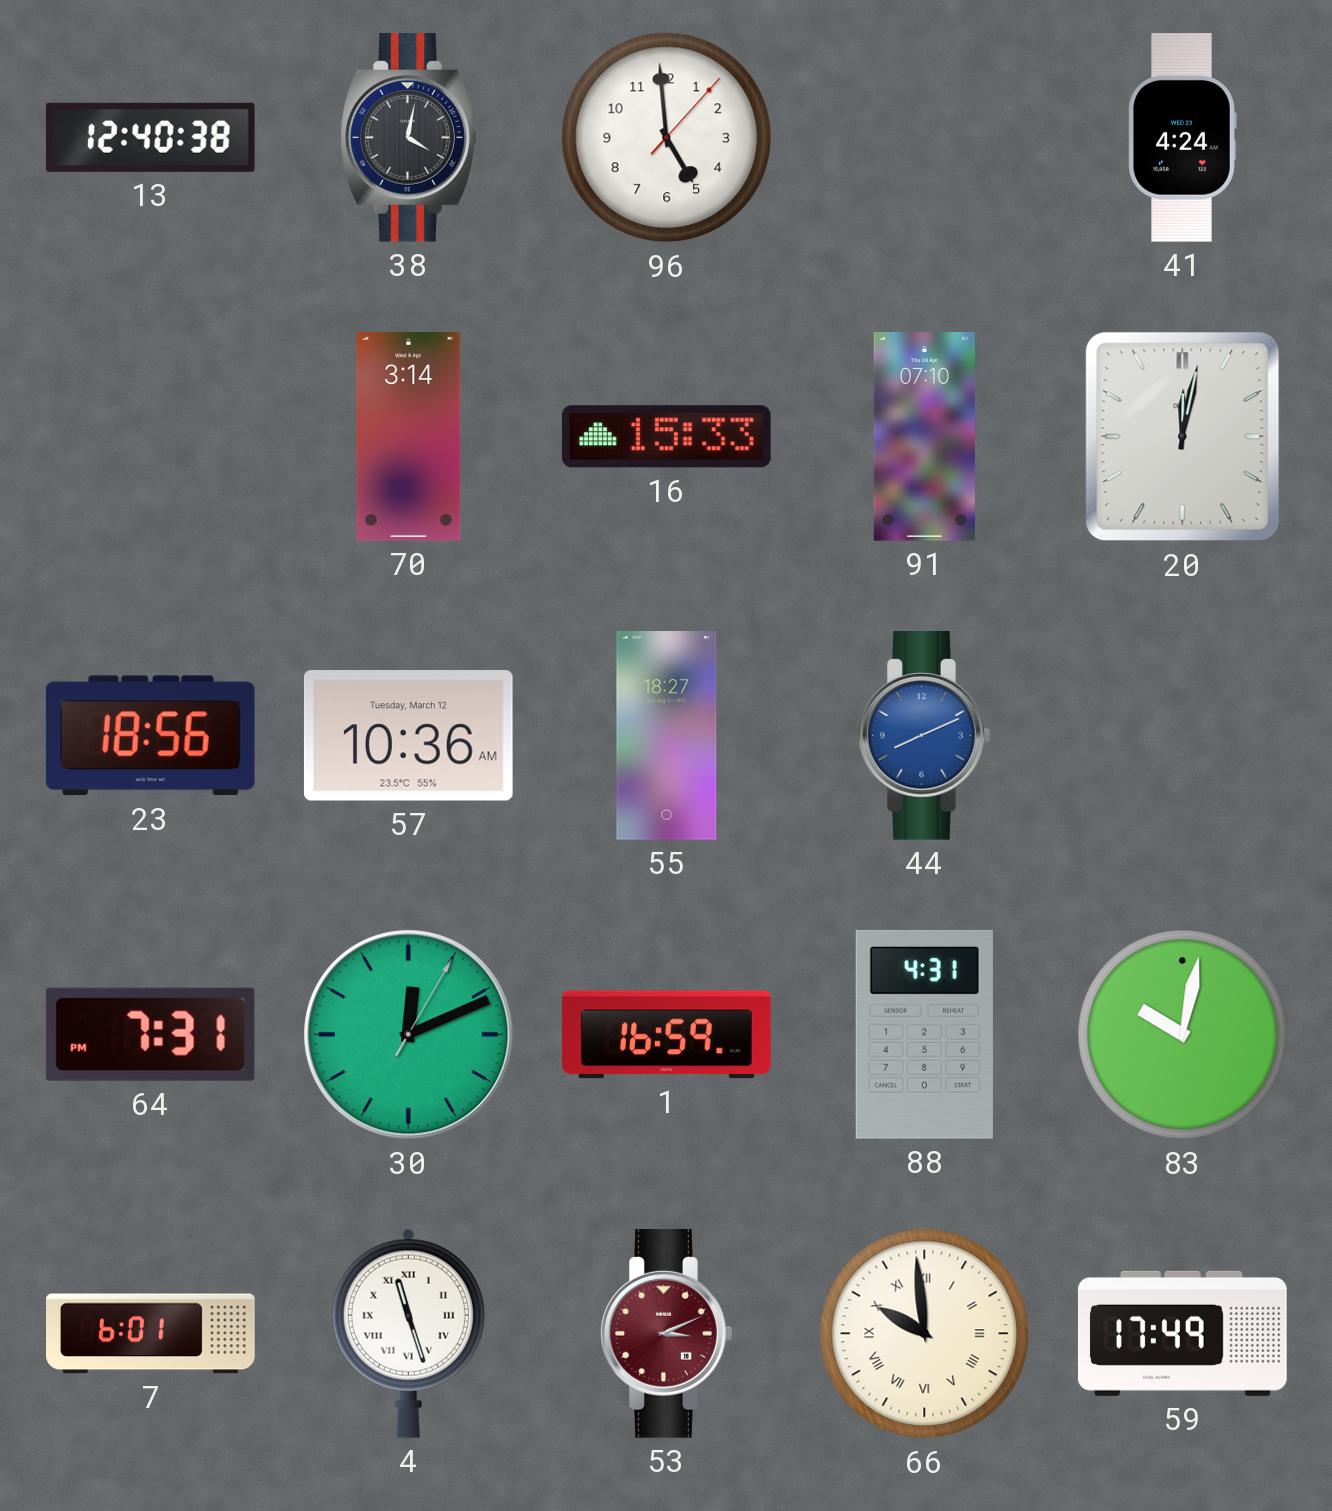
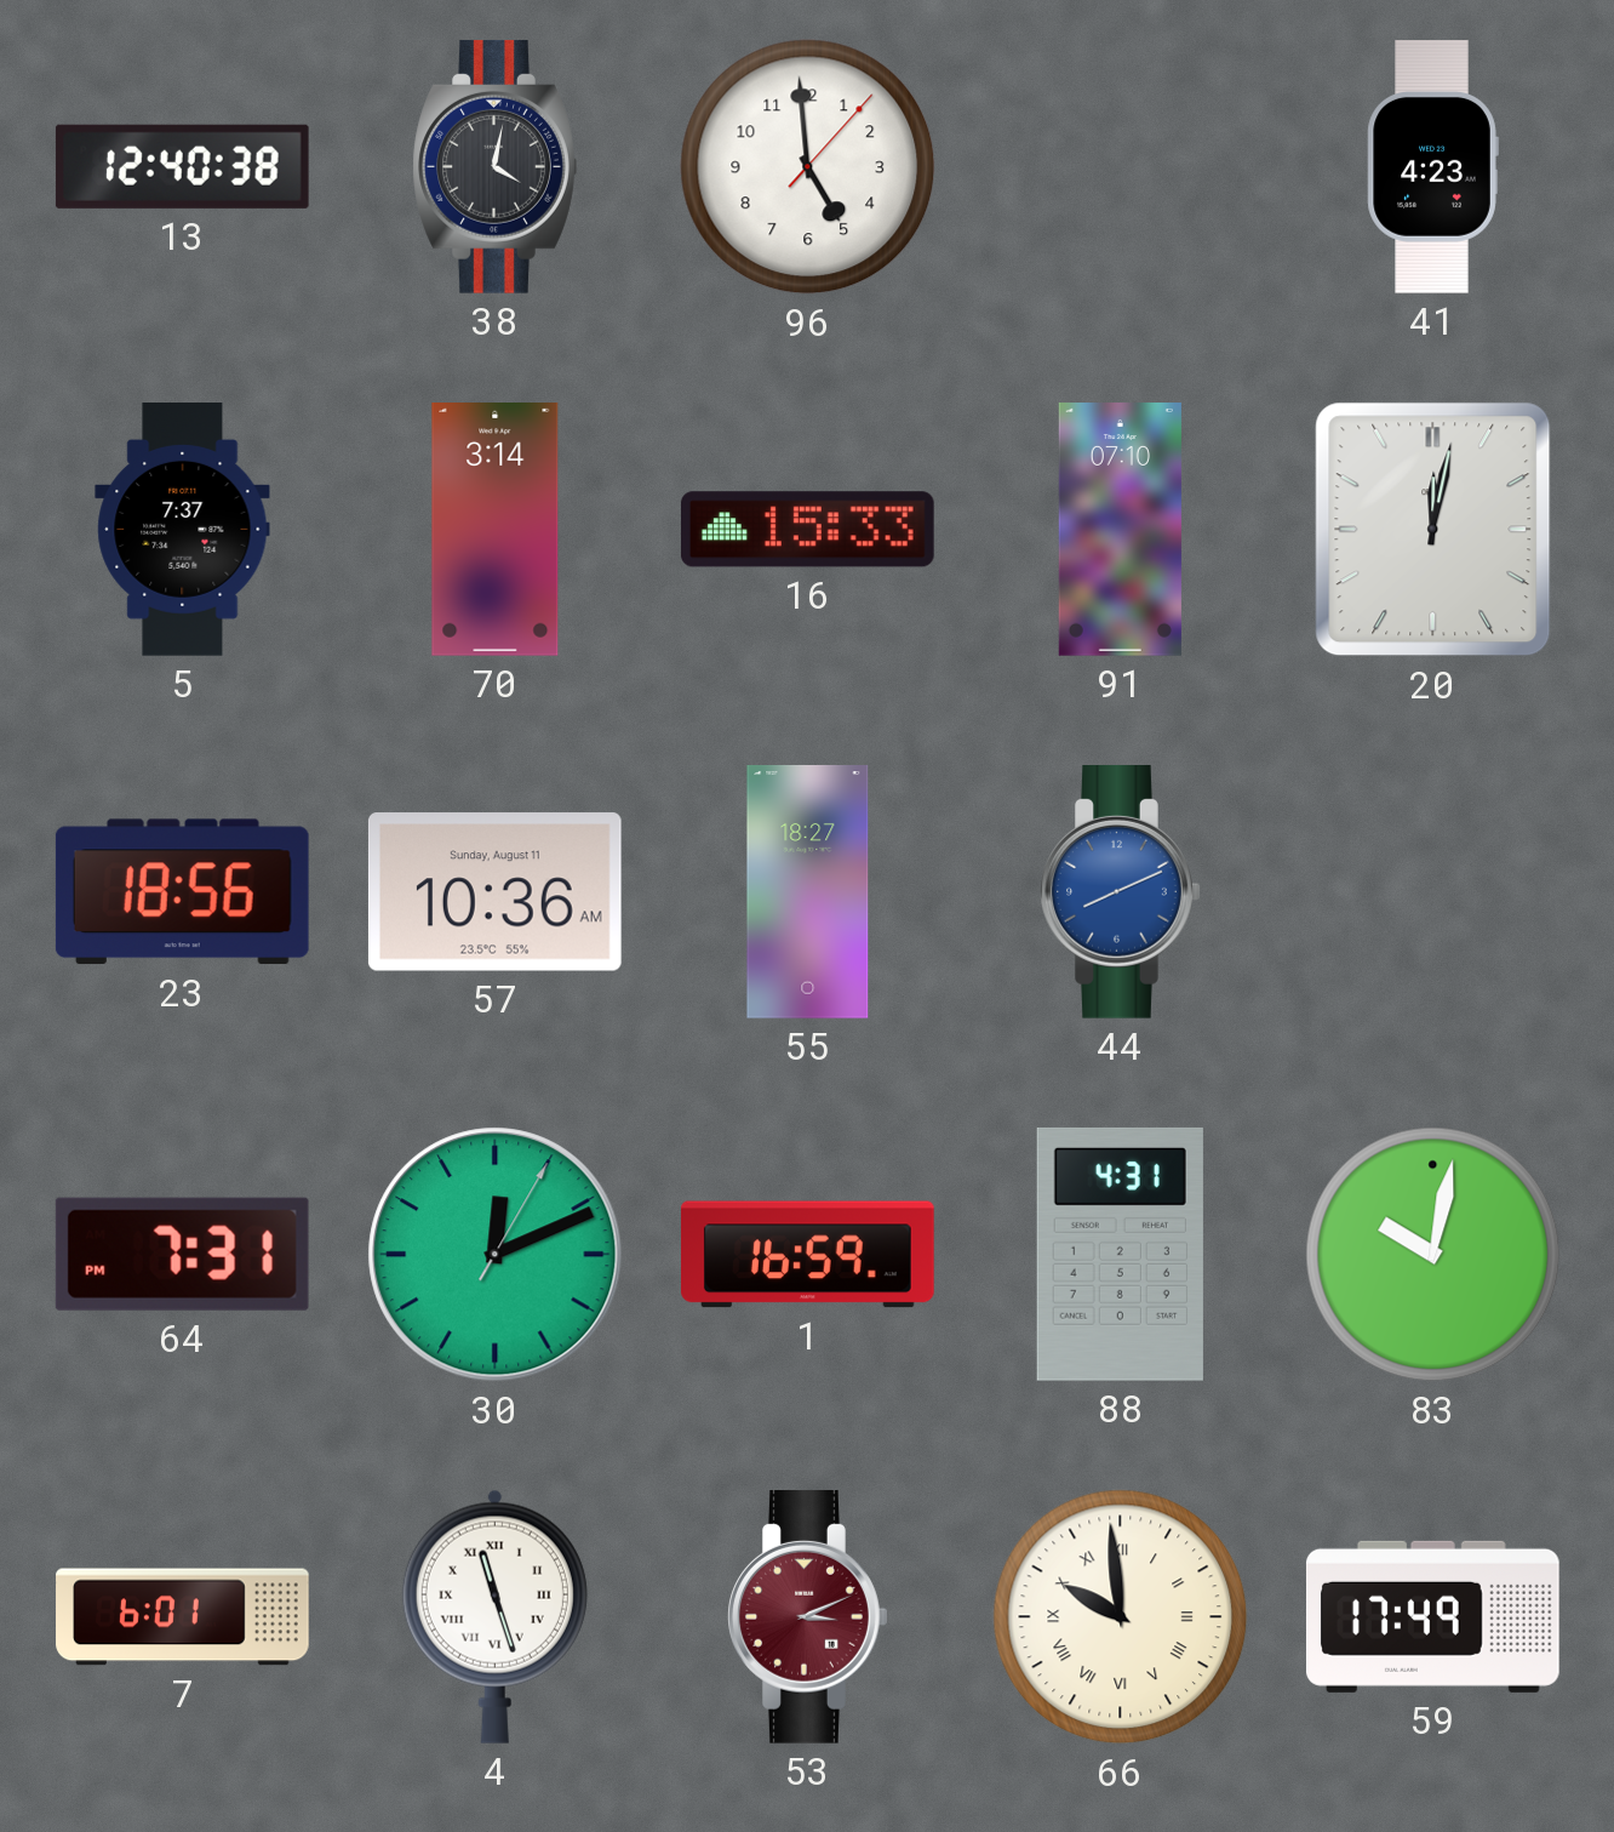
41: 4:24 -> 4:23
5: none -> 7:37
57 date: Tuesday, March 12 -> Sunday, August 11
